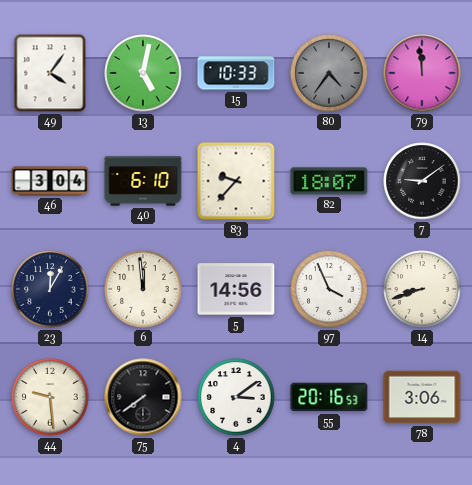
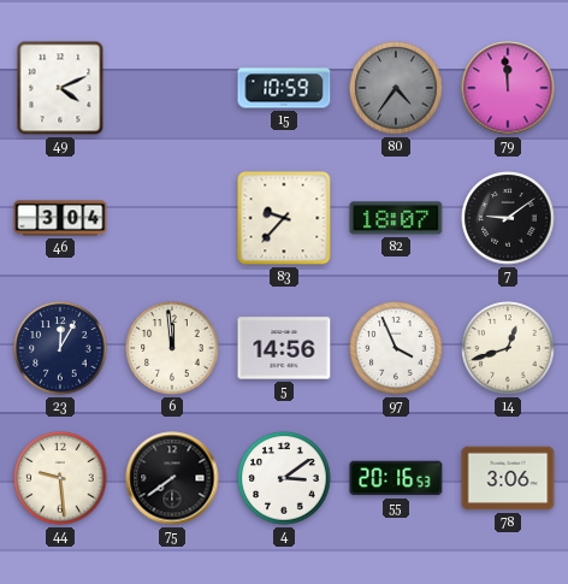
49: 4:06 -> 4:11
13: 5:02 -> none
15: 10:33 -> 10:59
40: 6:10 -> none
14: 8:42 -> 12:42
